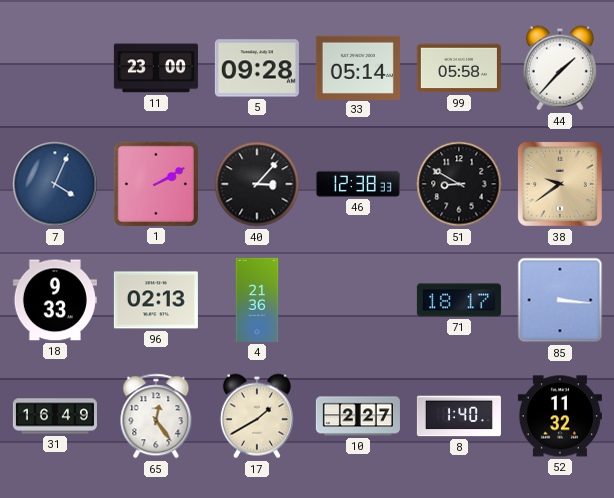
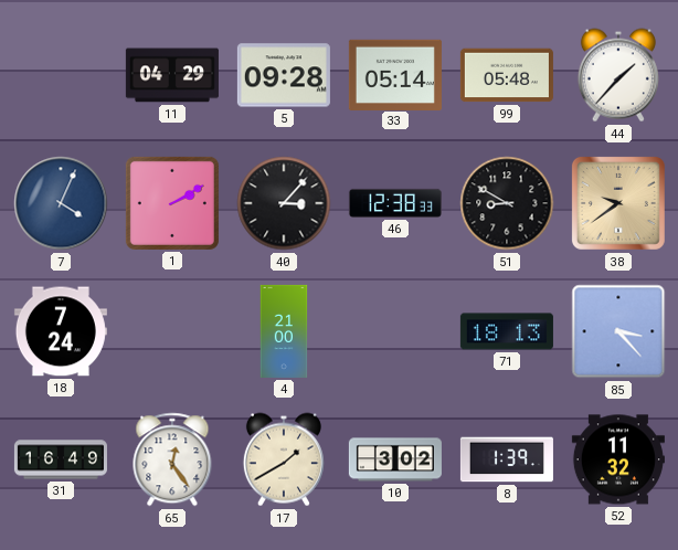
11: 23:00 -> 04:29
99: 05:58 -> 05:48
18: 9:33 -> 7:24
96: 02:13 -> none
4: 21:36 -> 21:00
71: 18:17 -> 18:13
85: 3:16 -> 3:23
10: 2:27 -> 3:02
8: 1:40 -> 1:39
